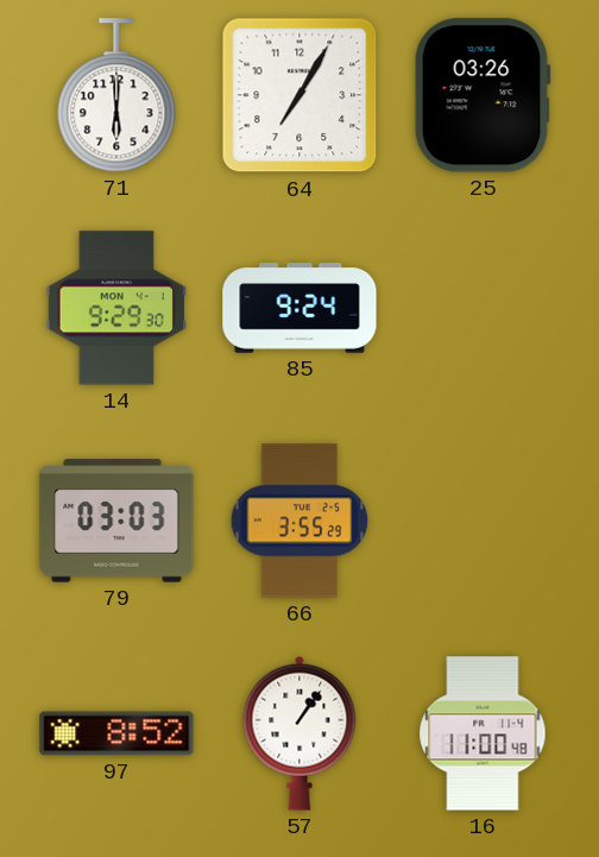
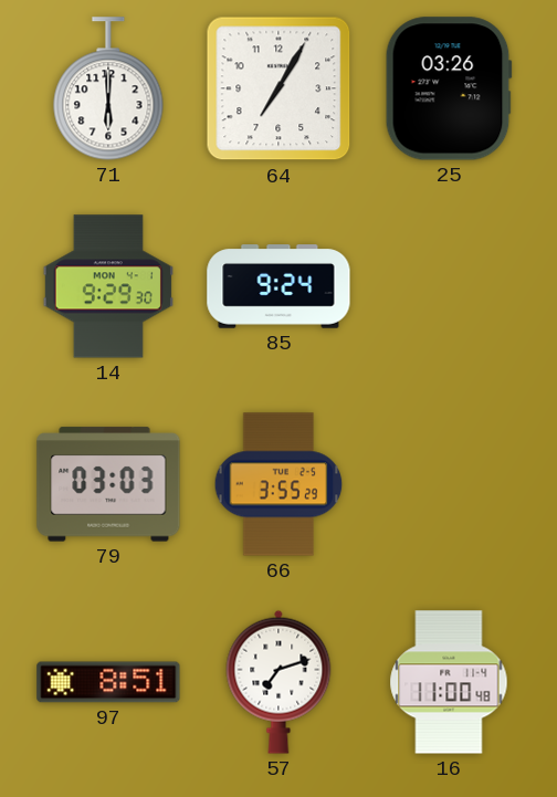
97: 8:52 -> 8:51
57: 1:06 -> 7:12
